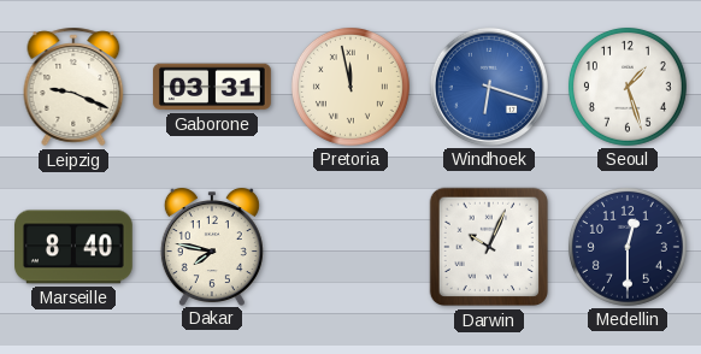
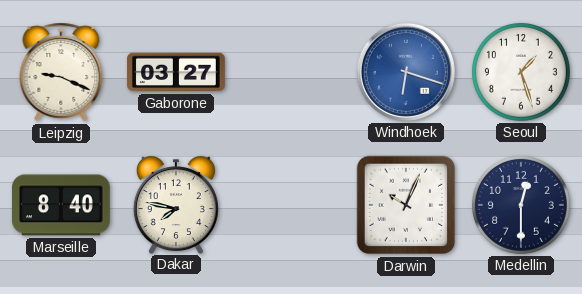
Gaborone: 03:31 -> 03:27
Pretoria: 11:58 -> none
